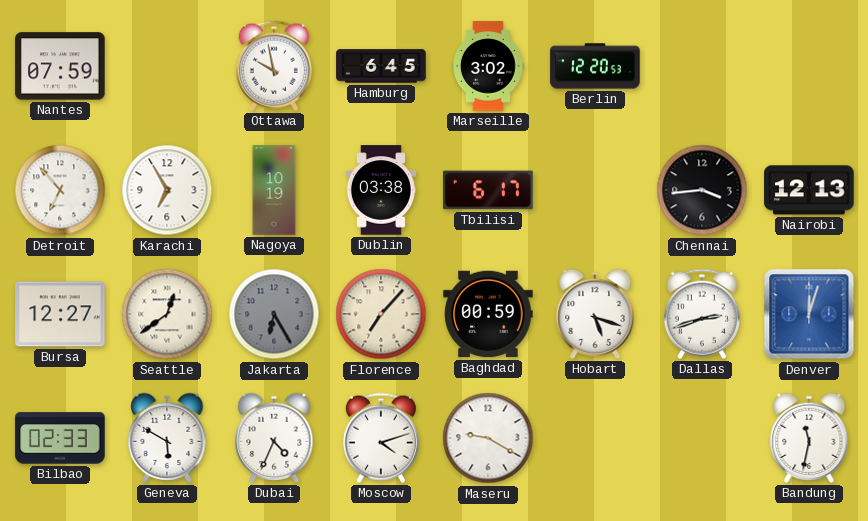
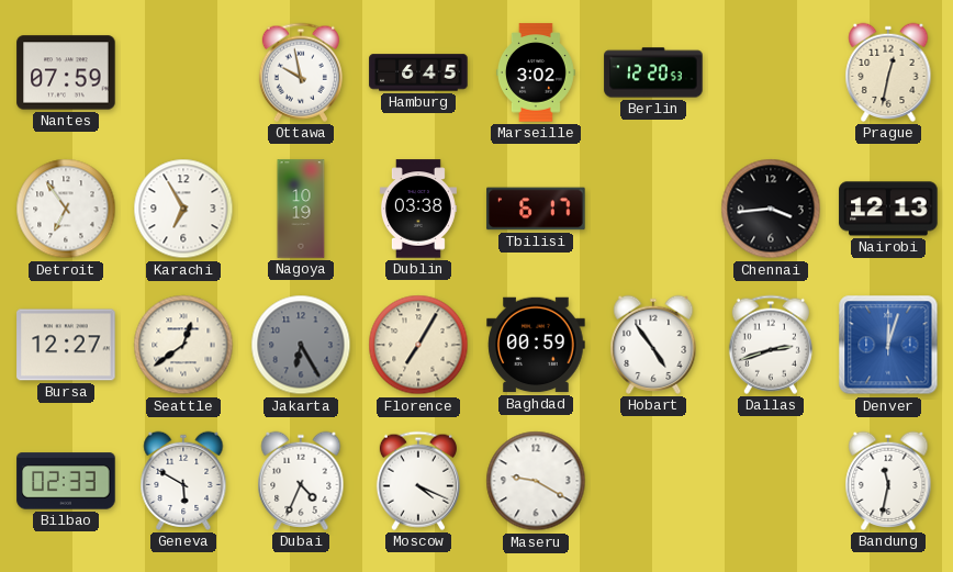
Prague: none -> 12:32
Detroit: 6:53 -> 6:54
Florence: 7:07 -> 7:05
Hobart: 5:18 -> 4:54
Moscow: 4:12 -> 4:19
